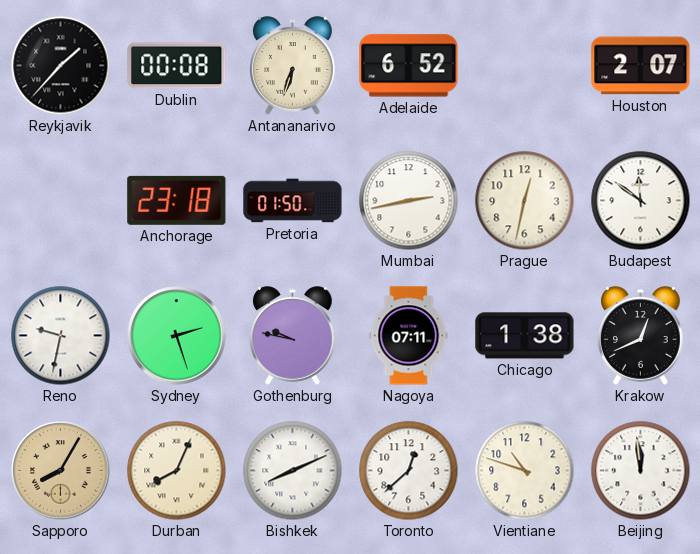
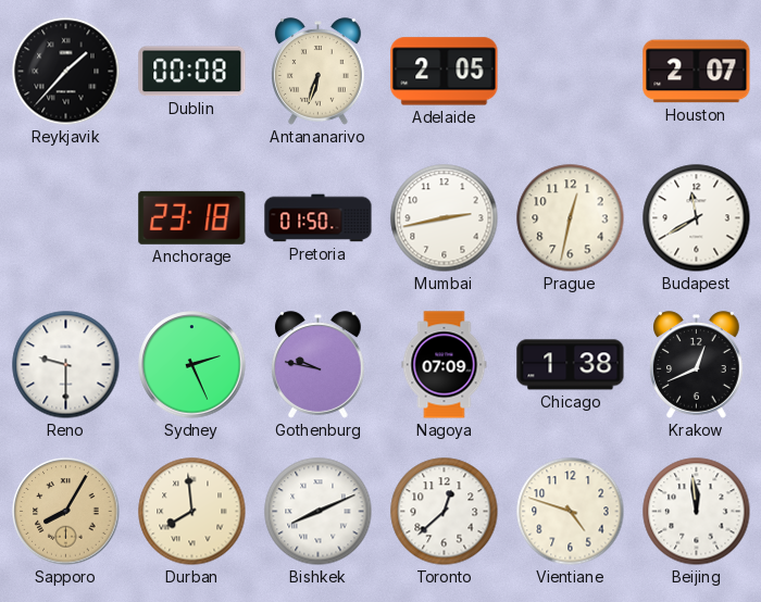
Adelaide: 6:52 -> 2:05
Budapest: 11:51 -> 11:40
Reno: 9:32 -> 9:30
Sydney: 2:27 -> 2:26
Nagoya: 07:11 -> 07:09
Durban: 8:04 -> 7:59
Vientiane: 10:48 -> 4:48
